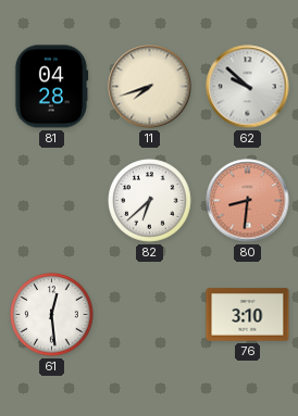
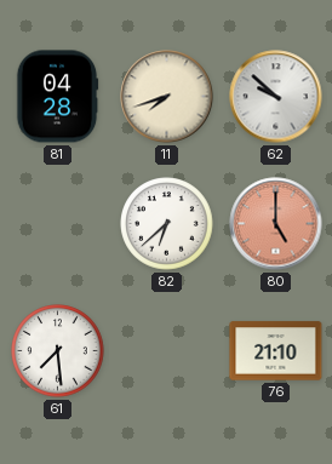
80: 8:31 -> 5:00
61: 12:29 -> 7:29
76: 3:10 -> 21:10
